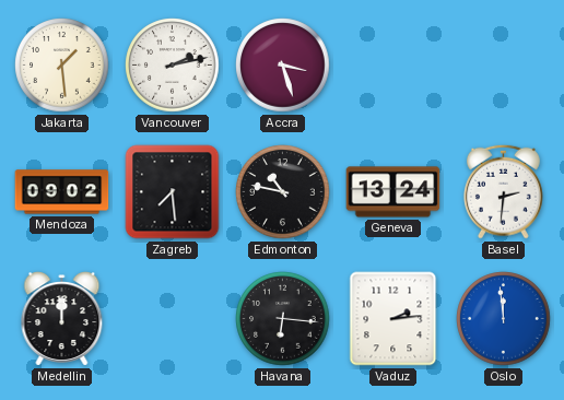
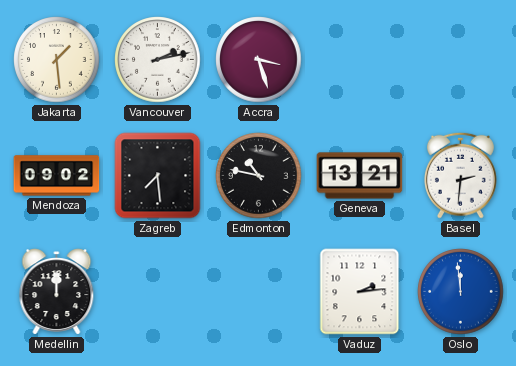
Geneva: 13:24 -> 13:21
Havana: 6:16 -> none
